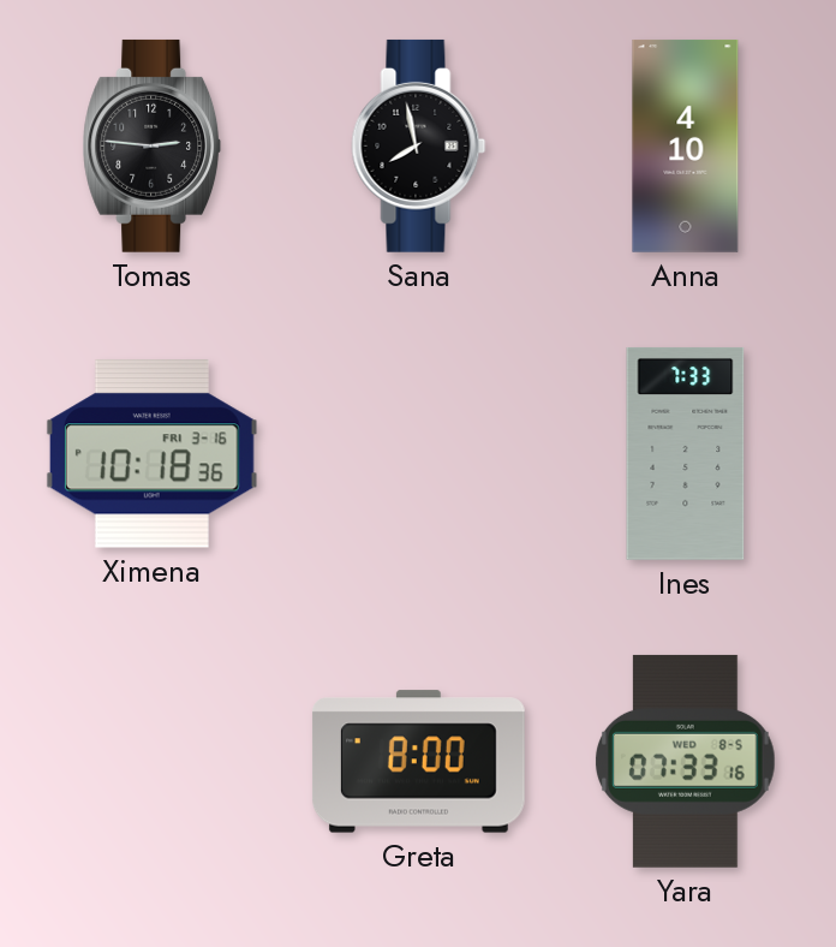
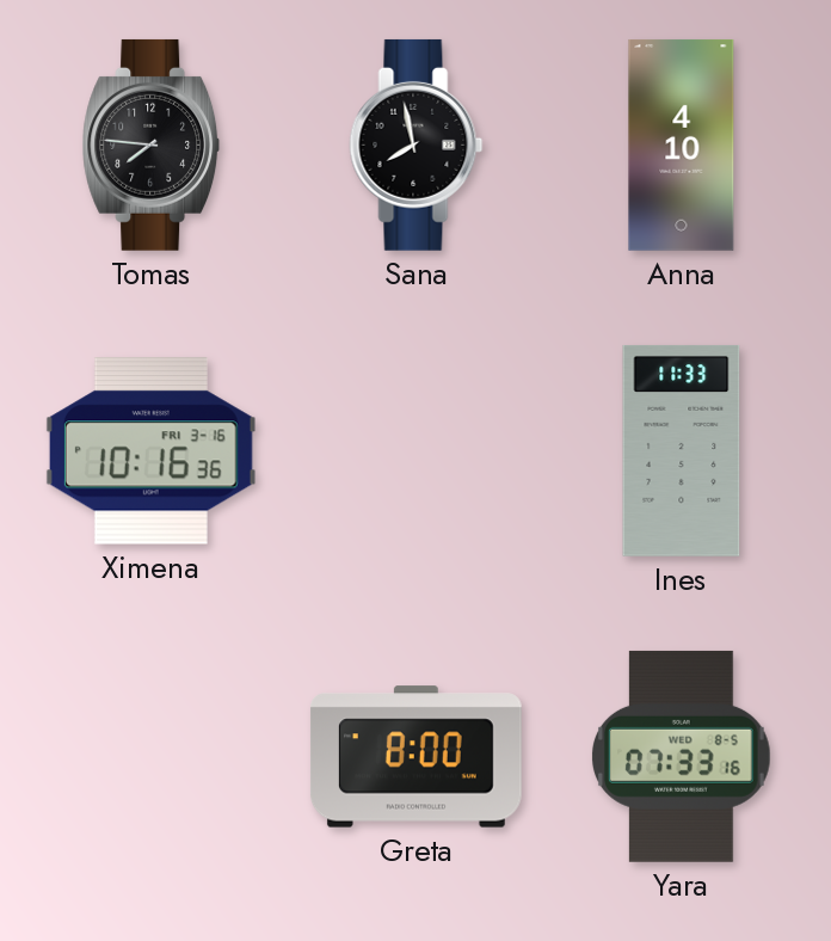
Tomas: 2:46 -> 7:46
Ximena: 10:18 -> 10:16
Ines: 7:33 -> 11:33
